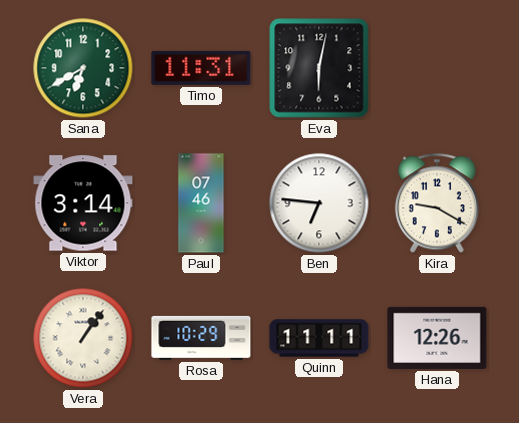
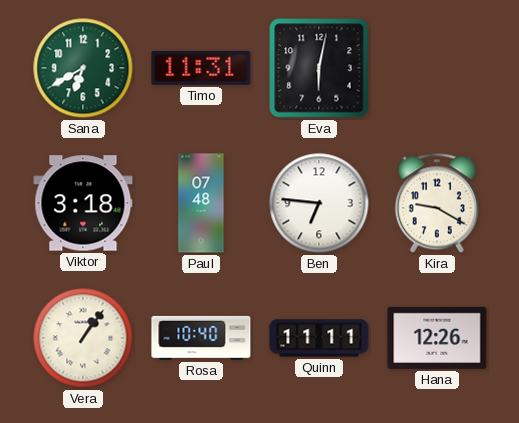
Viktor: 3:14 -> 3:18
Paul: 07:46 -> 07:48
Rosa: 10:29 -> 10:40
